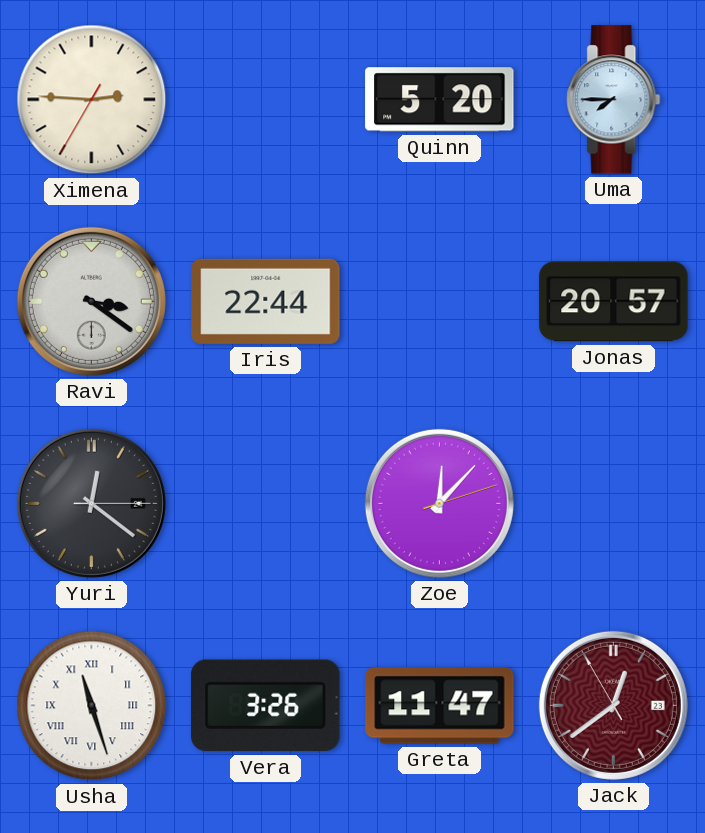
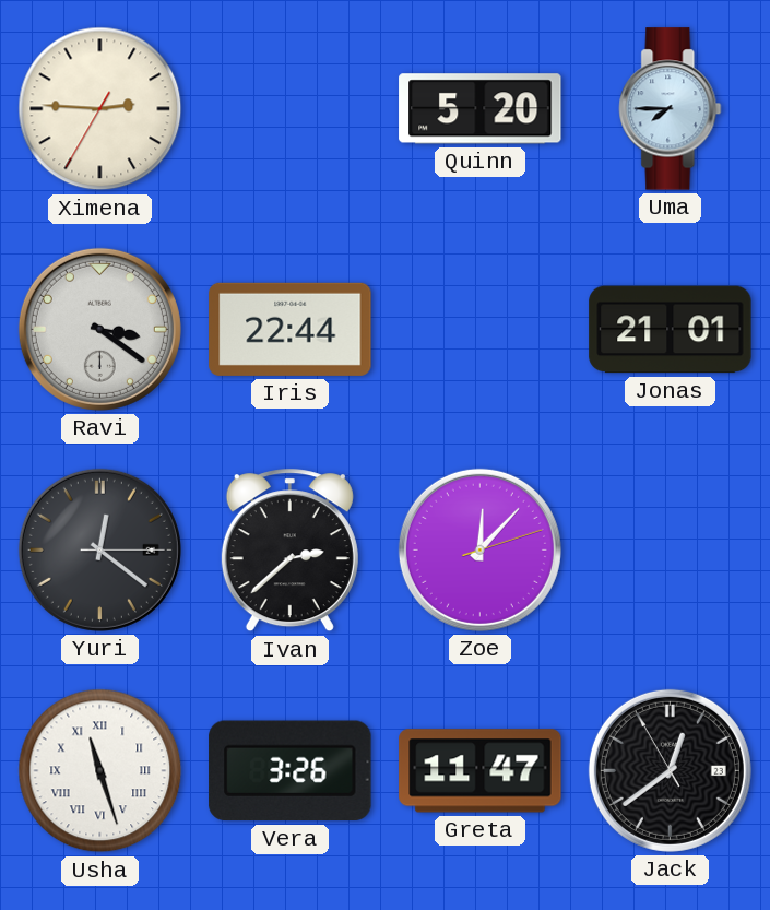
Jonas: 20:57 -> 21:01
Ivan: none -> 2:38
Jack dial: burgundy -> black
